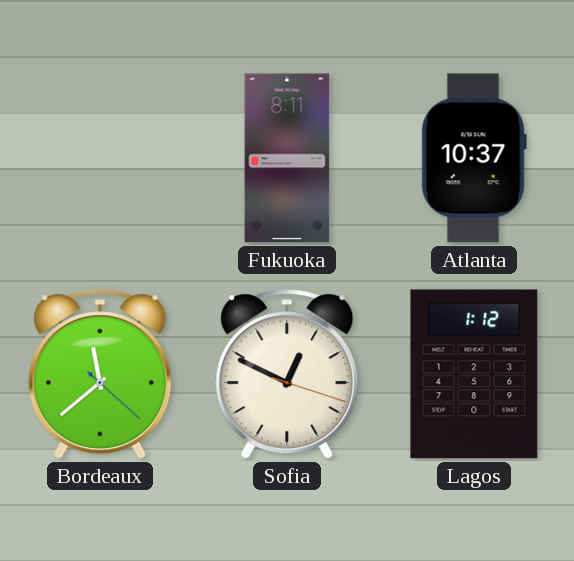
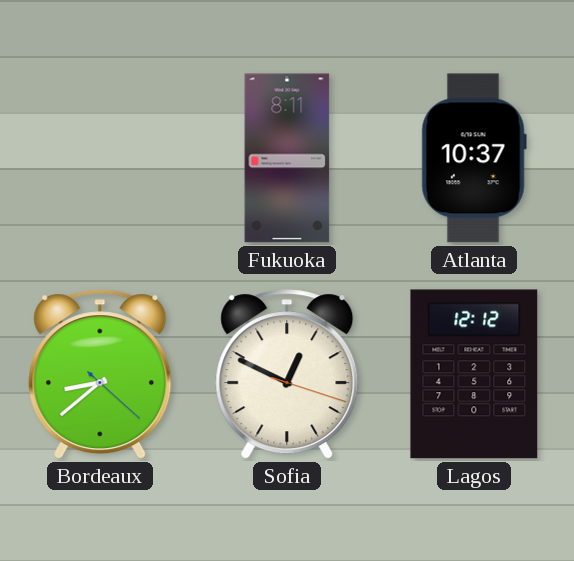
Bordeaux: 11:38 -> 8:38
Lagos: 1:12 -> 12:12
